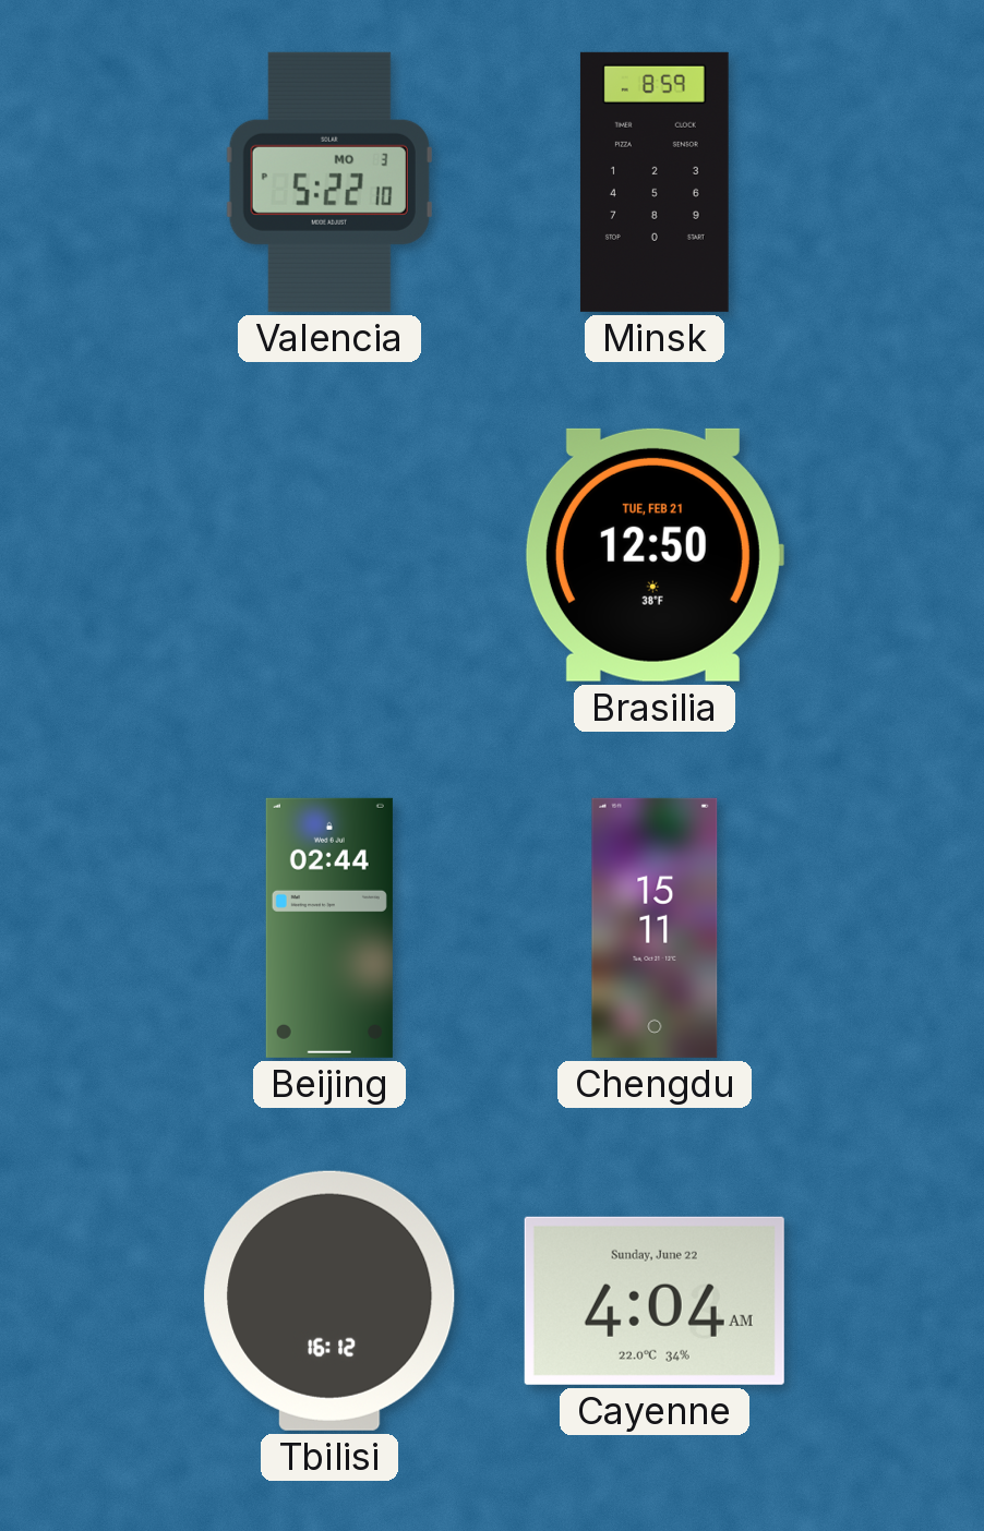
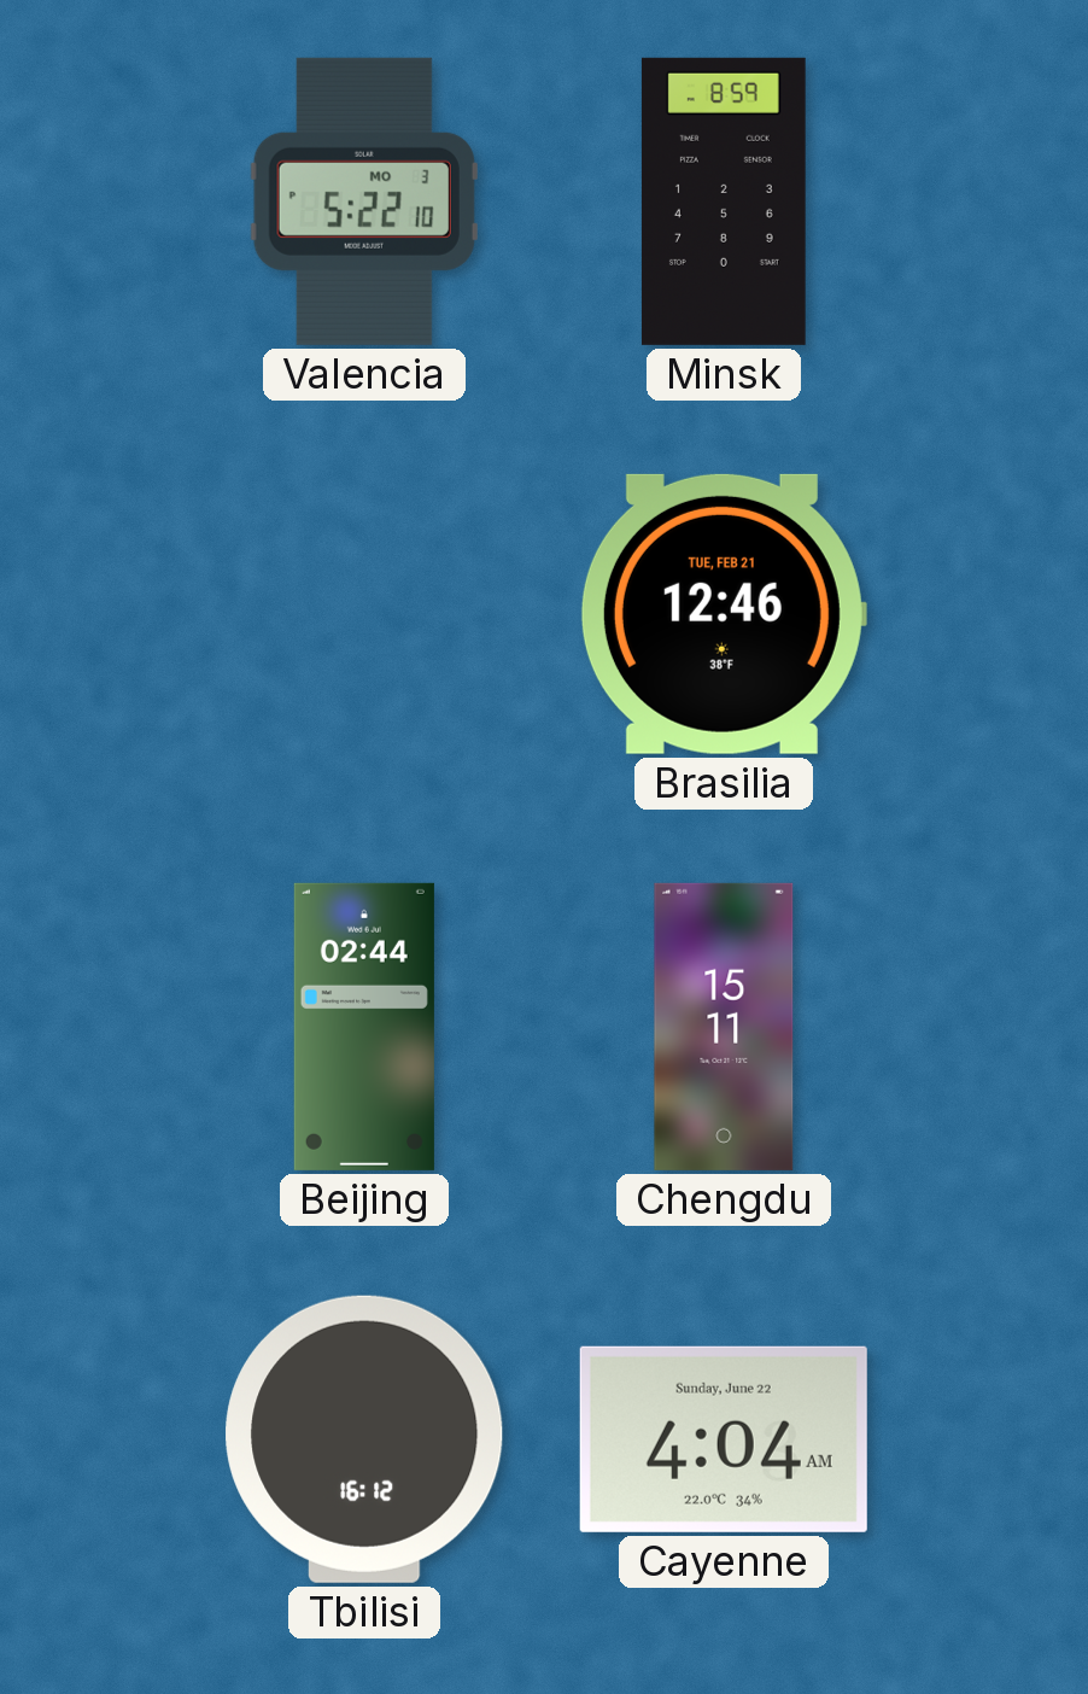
Brasilia: 12:50 -> 12:46
